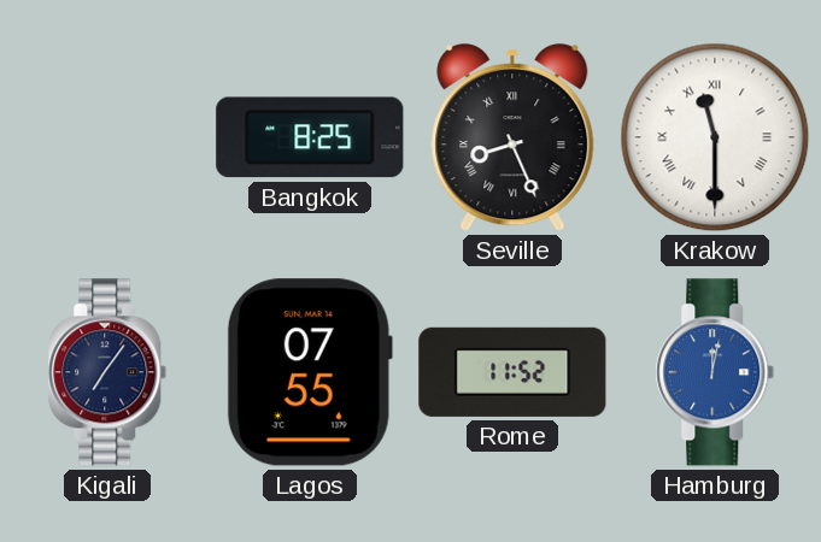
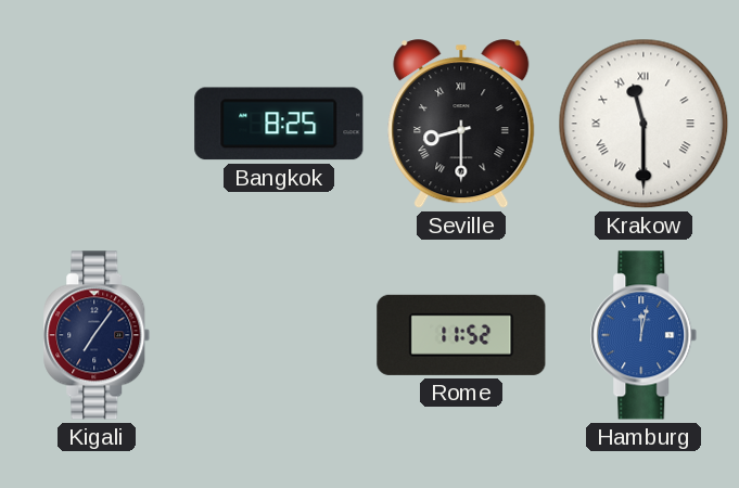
Seville: 8:26 -> 8:30
Lagos: 07:55 -> none
